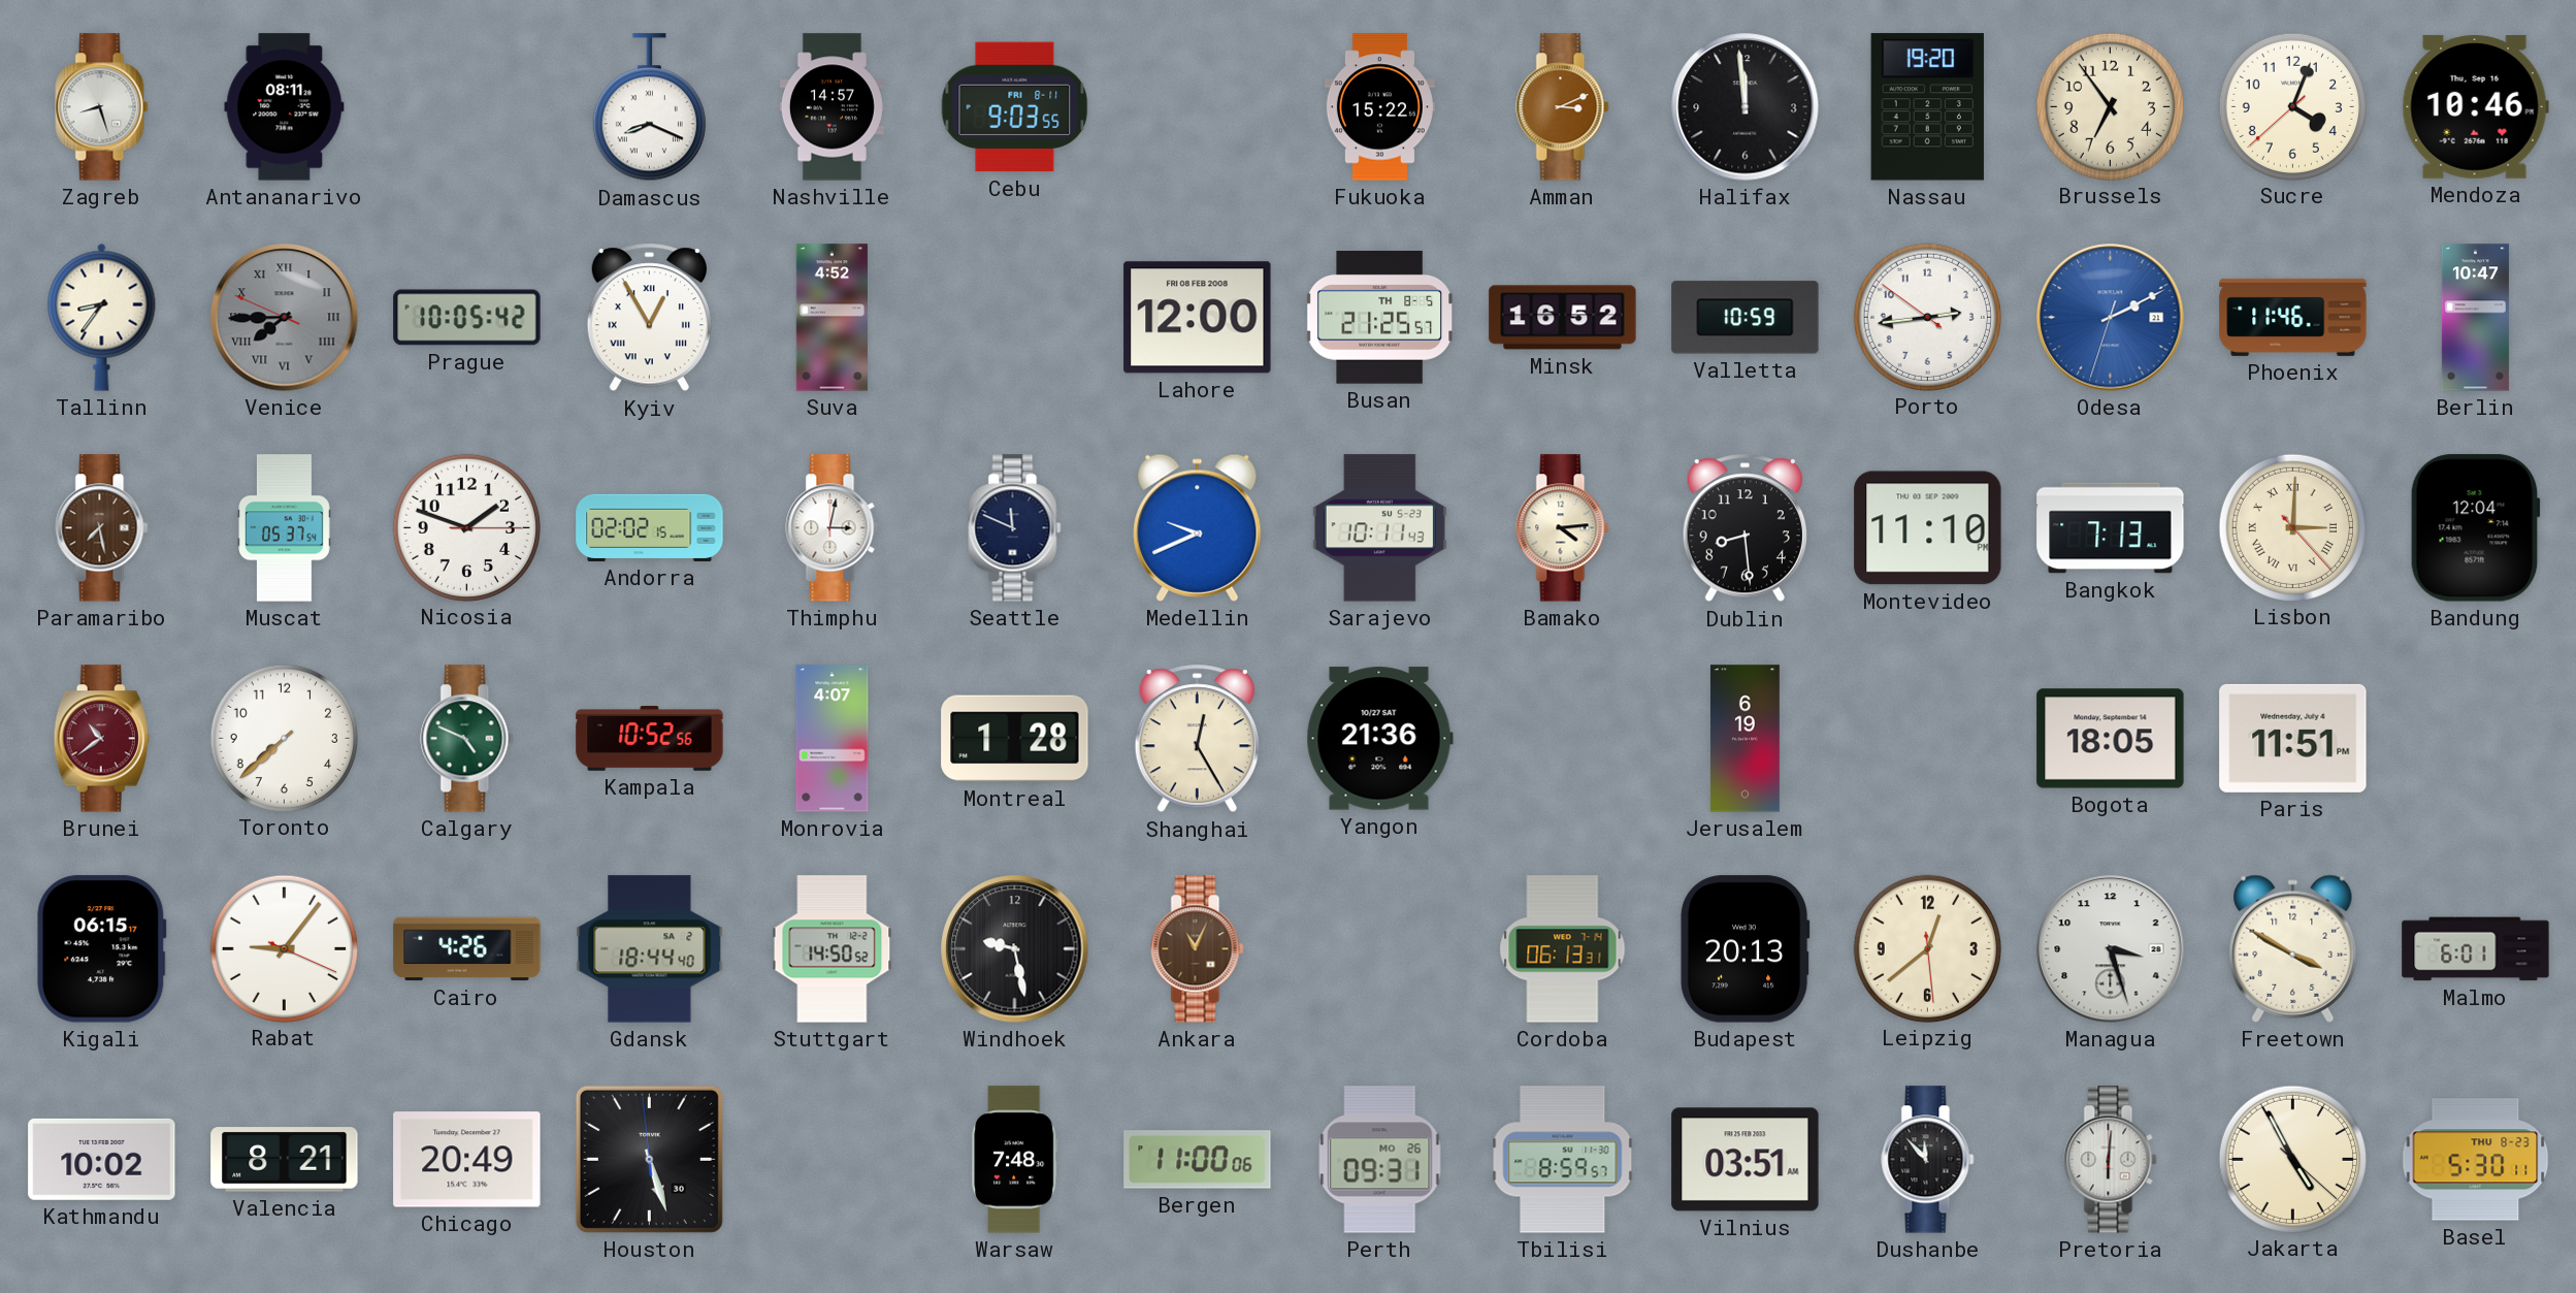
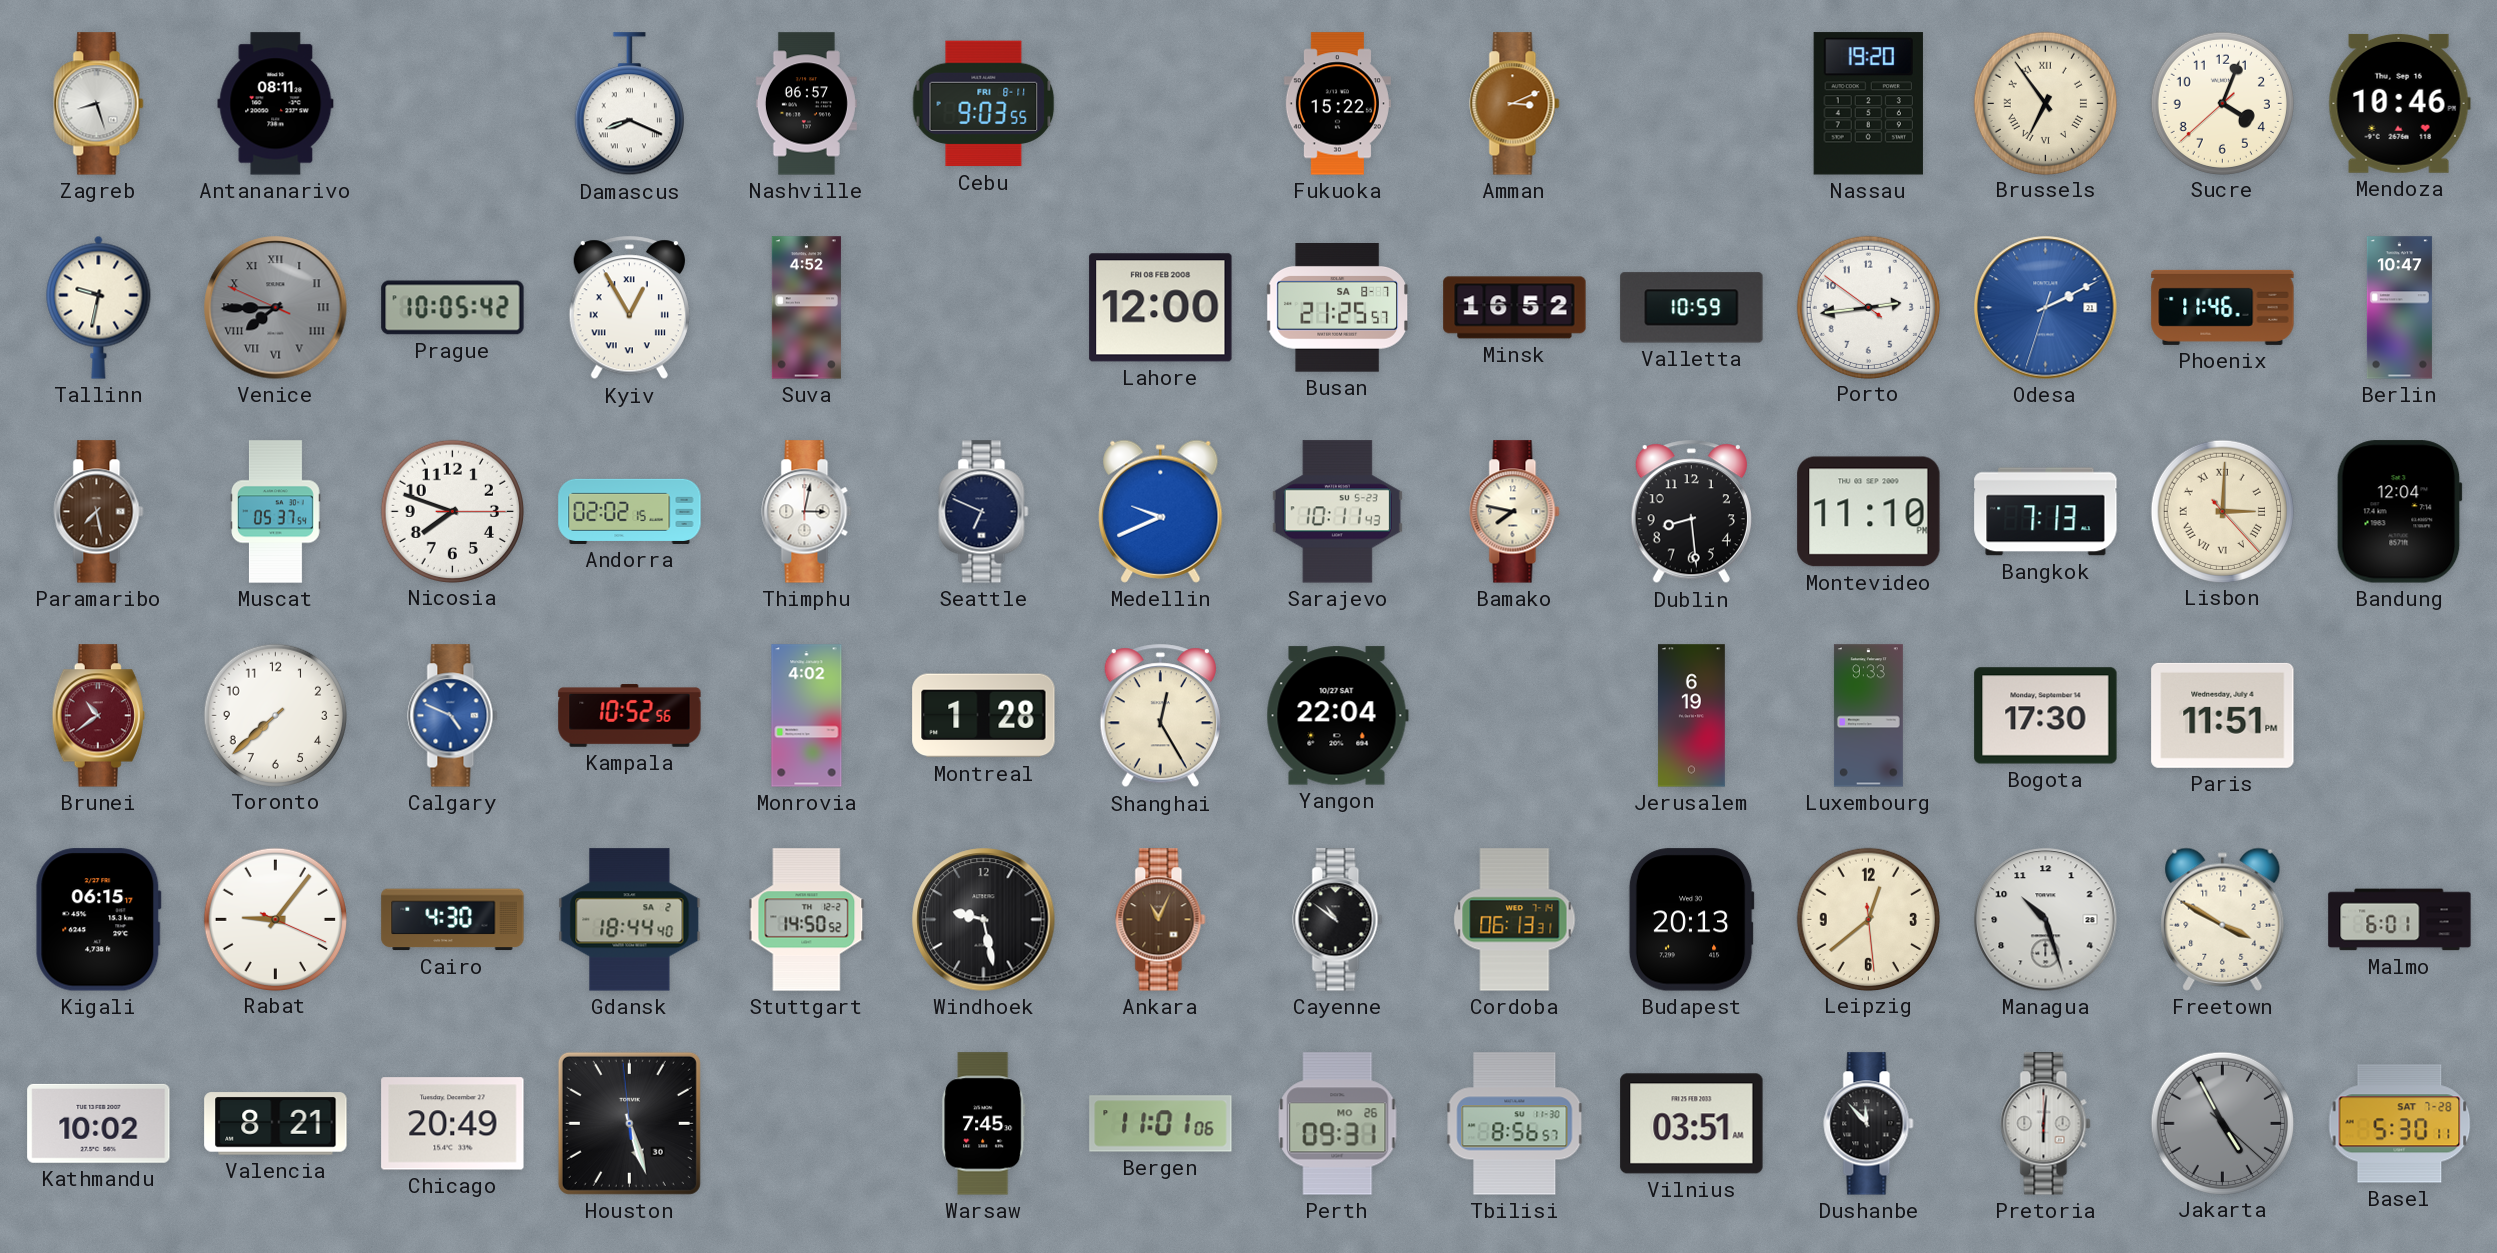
Nashville: 14:57 -> 06:57
Halifax: 11:59 -> none
Brussels numerals: Arabic -> Roman
Tallinn: 8:36 -> 9:32
Busan date: TH 8-5 -> SA 8-7
Nicosia: 1:48 -> 7:48
Seattle: 11:49 -> 6:49
Bamako: 4:14 -> 7:47
Calgary dial: green -> blue
Monrovia: 4:07 -> 4:02
Yangon: 21:36 -> 22:04
Luxembourg: none -> 9:33
Bogota: 18:05 -> 17:30
Cairo: 4:26 -> 4:30
Cayenne: none -> 10:51
Managua: 3:27 -> 10:27
Warsaw: 7:48 -> 7:45
Bergen: 11:00 -> 11:01
Tbilisi: 8:59 -> 8:56
Jakarta dial: cream -> grey
Basel date: THU 8-23 -> SAT 7-28
